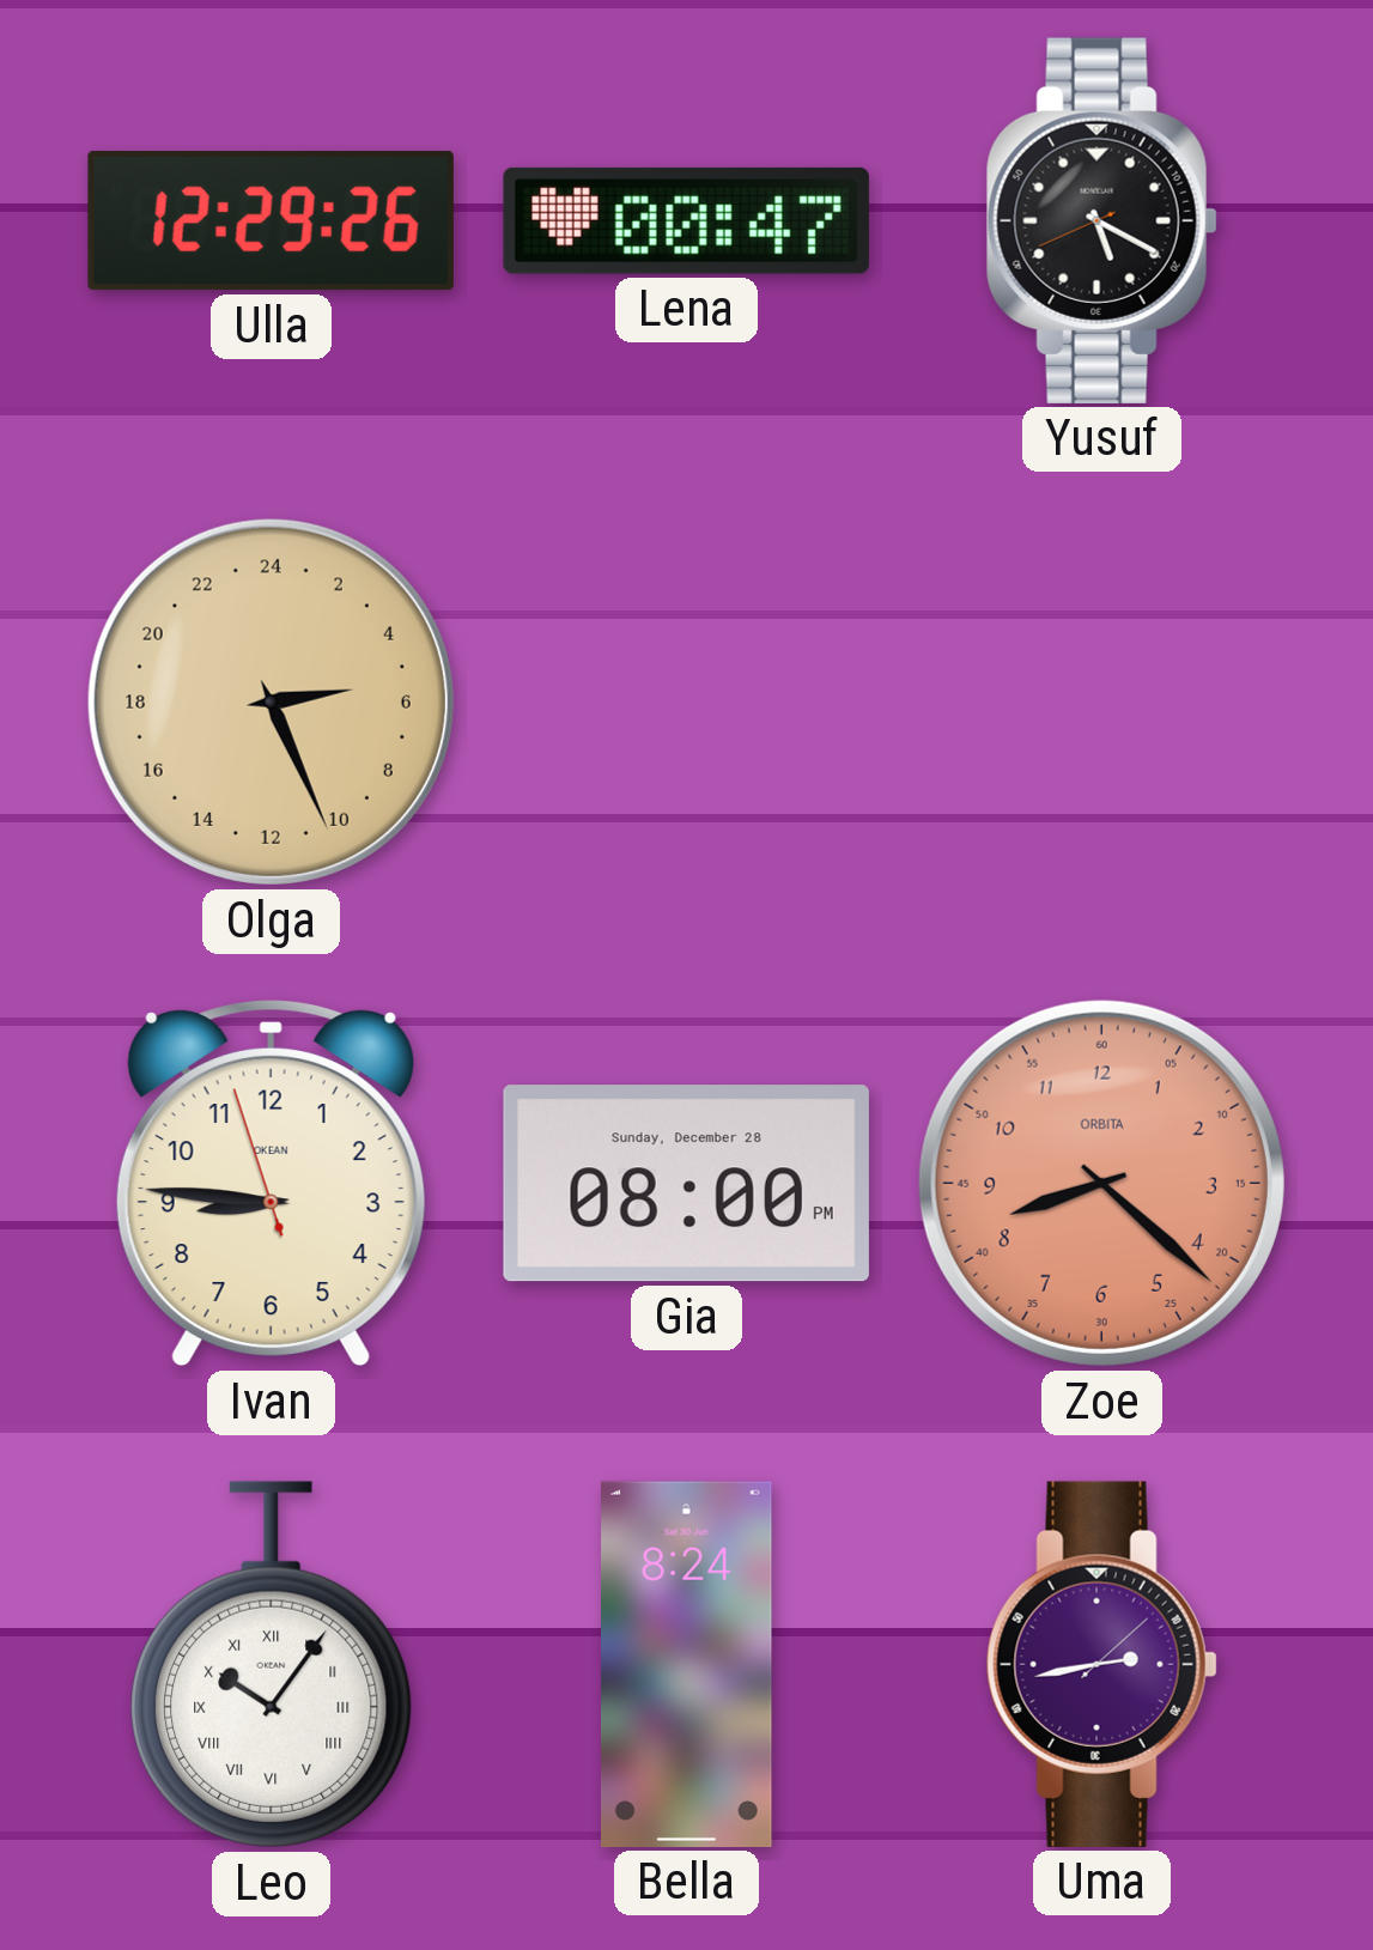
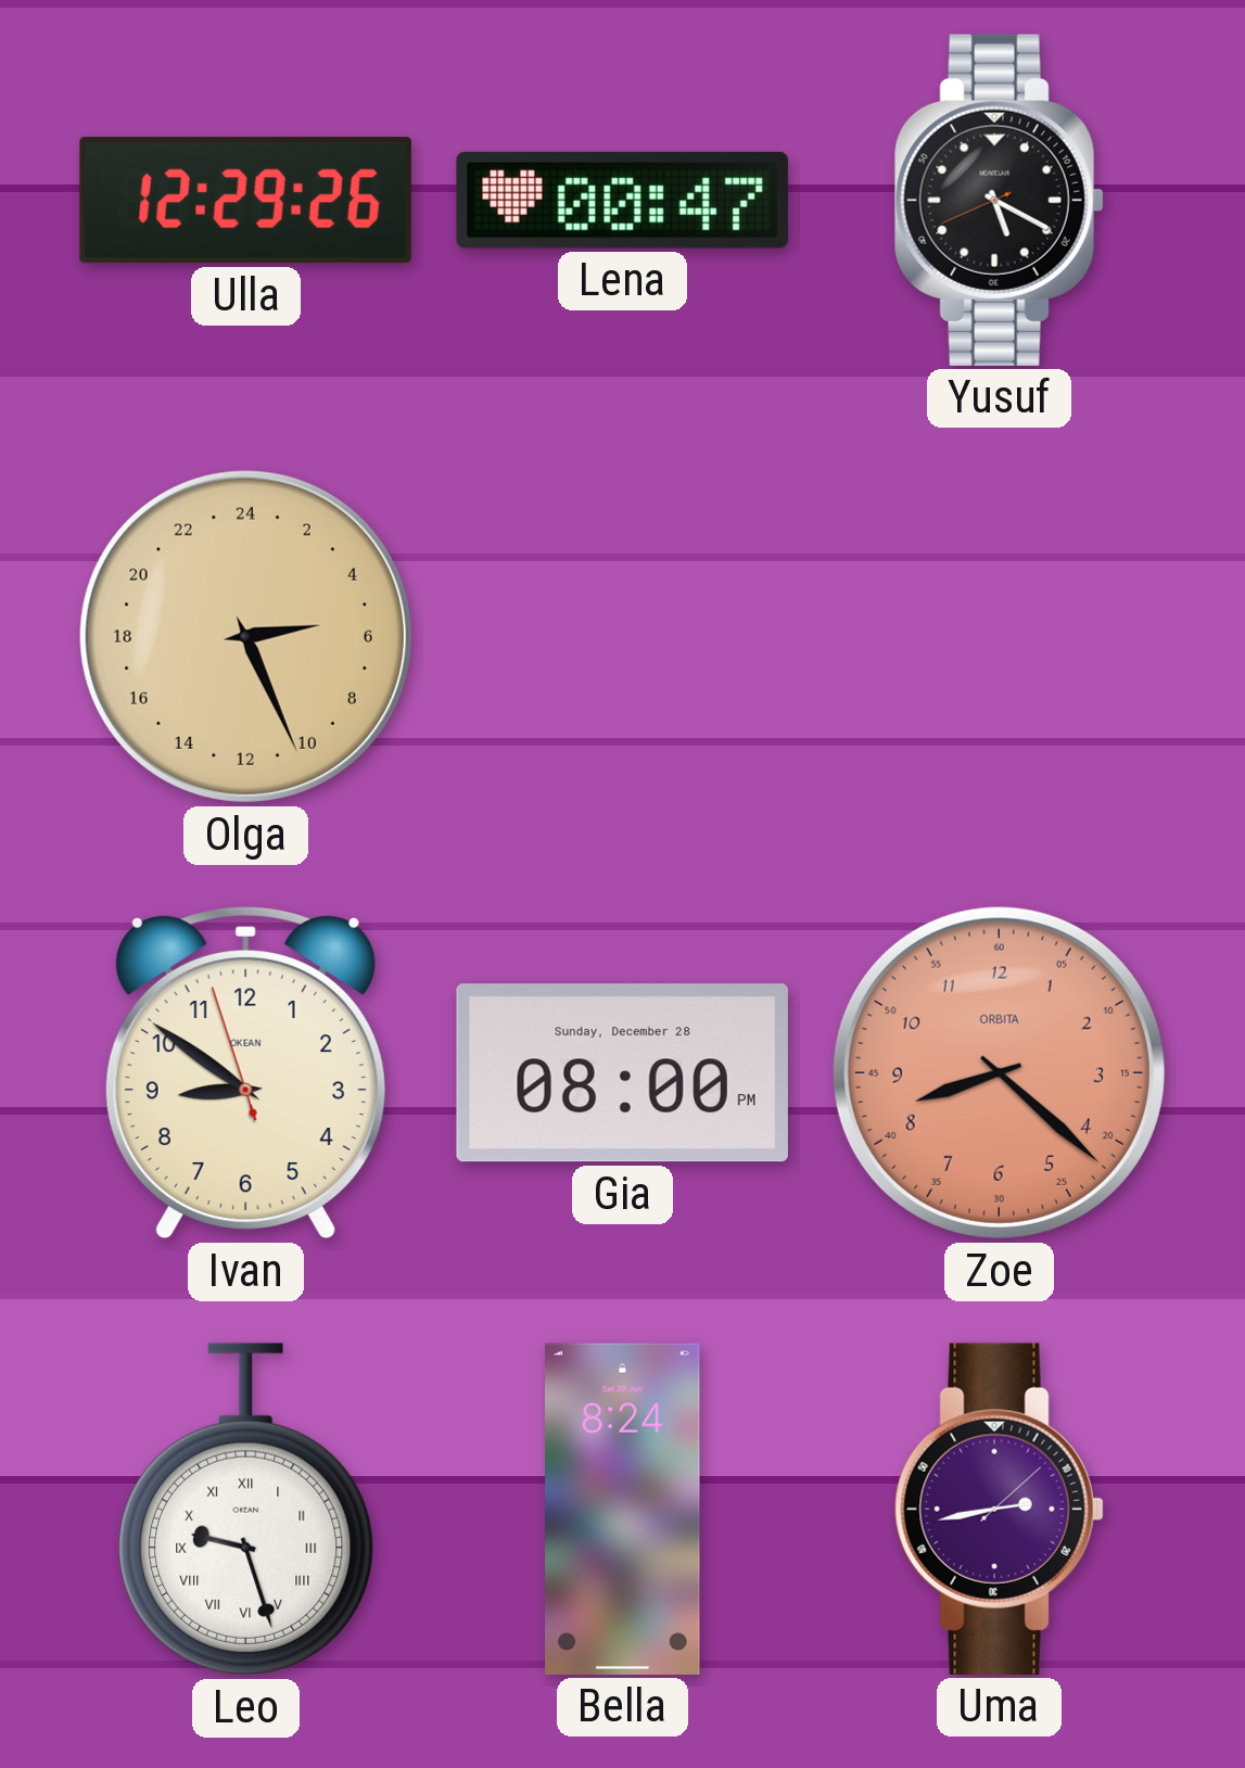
Ivan: 8:45 -> 8:50
Leo: 10:06 -> 9:27
